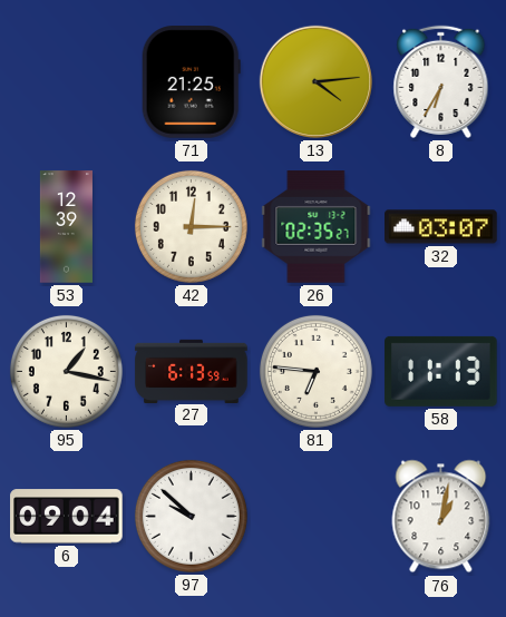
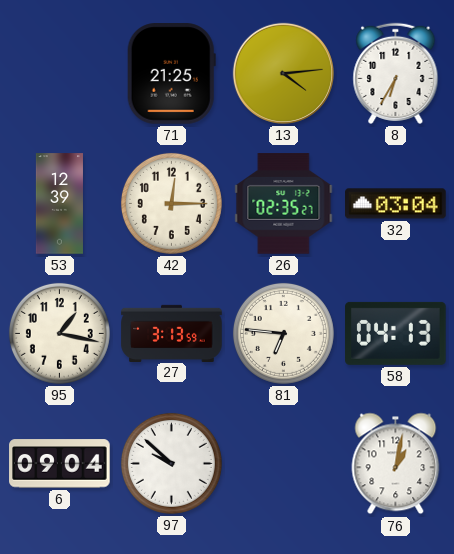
32: 03:07 -> 03:04
27: 6:13 -> 3:13
58: 11:13 -> 04:13
